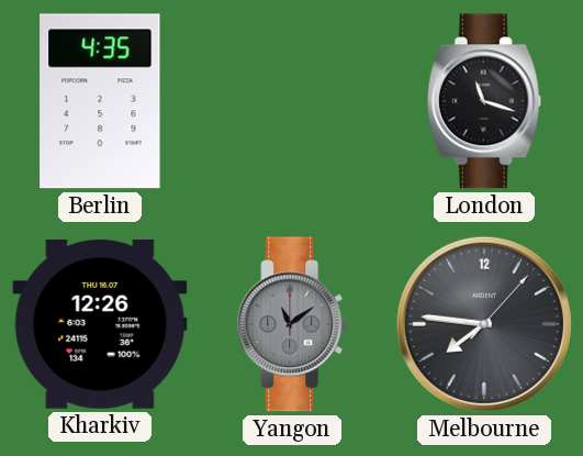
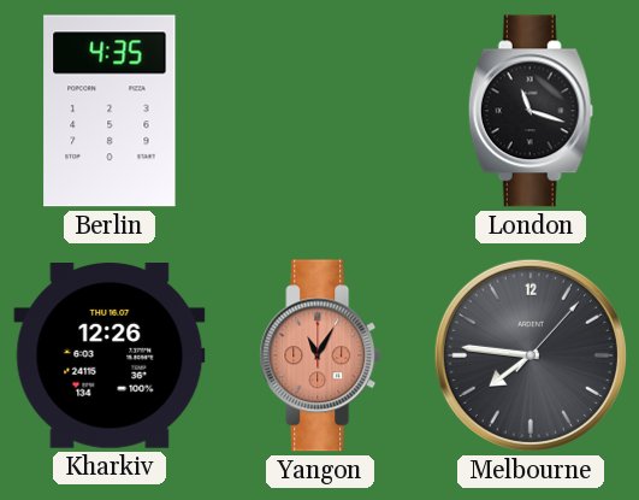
Yangon: 11:09 -> 11:05
Yangon dial: grey -> salmon
